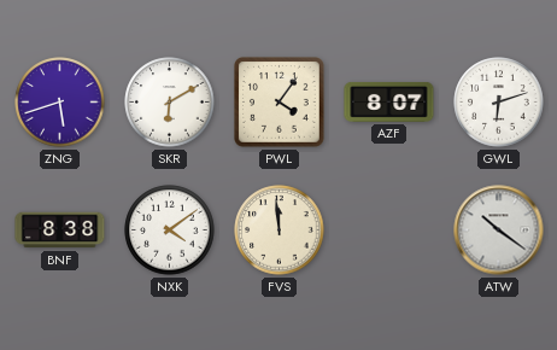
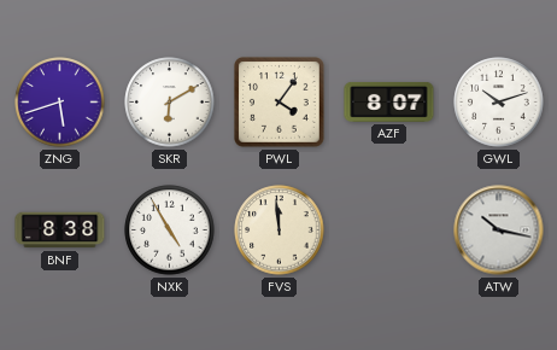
GWL: 6:12 -> 10:12
NXK: 4:09 -> 4:55
ATW: 10:21 -> 10:17
